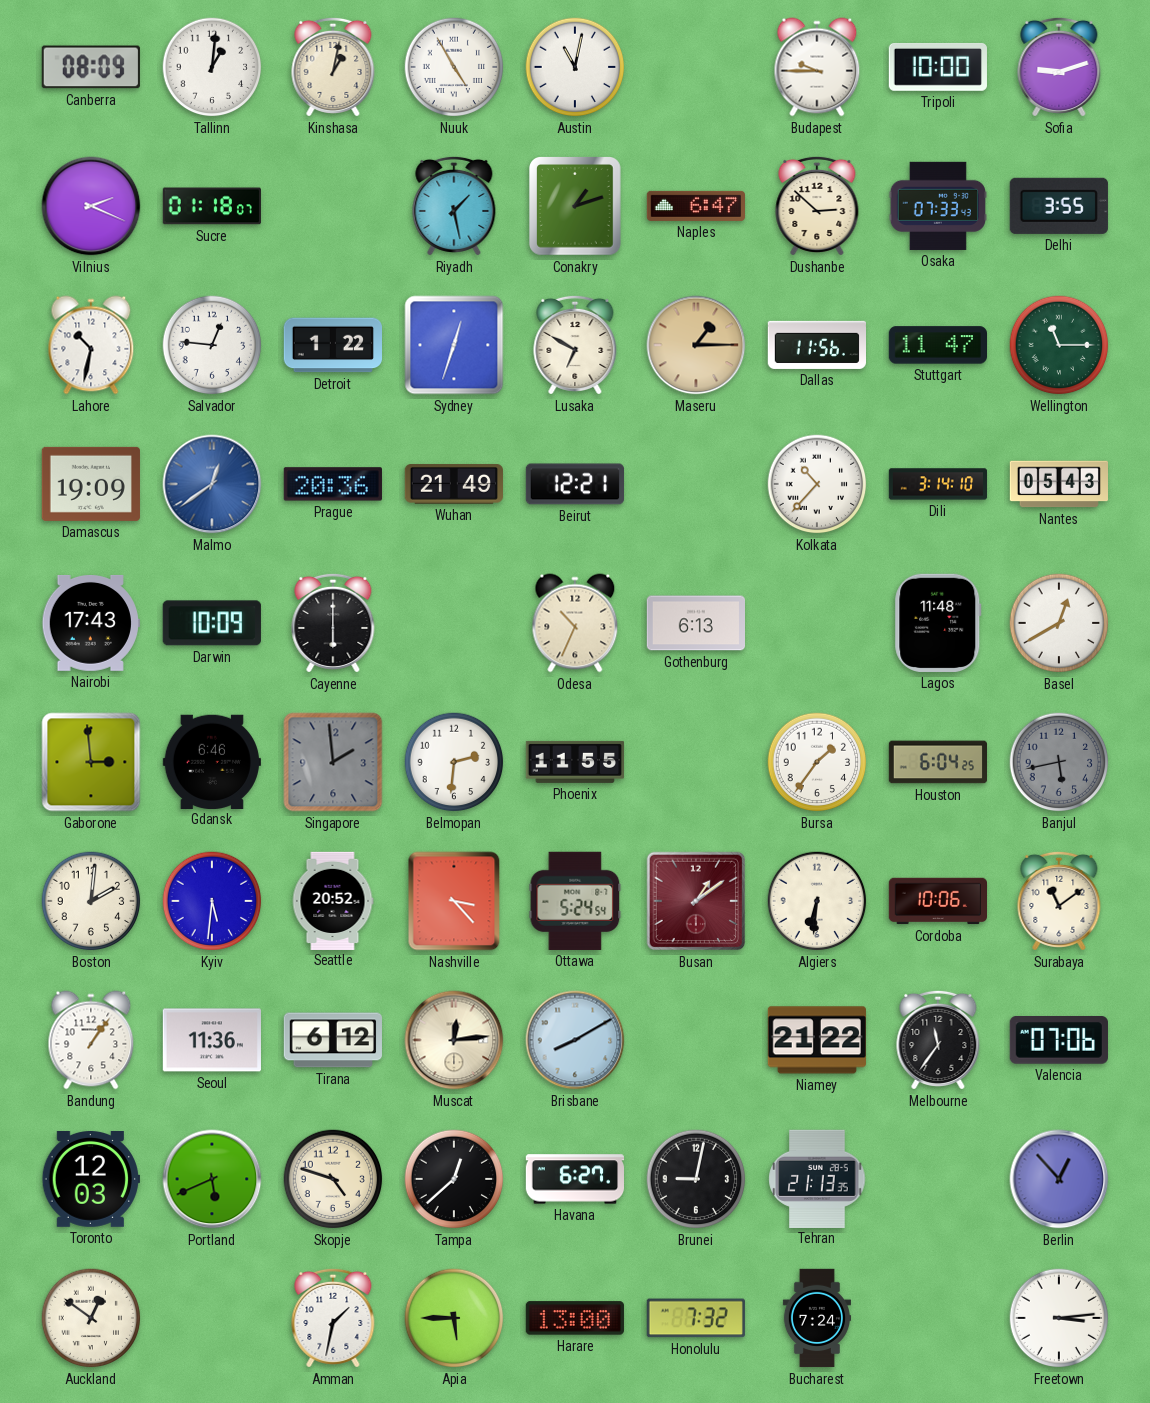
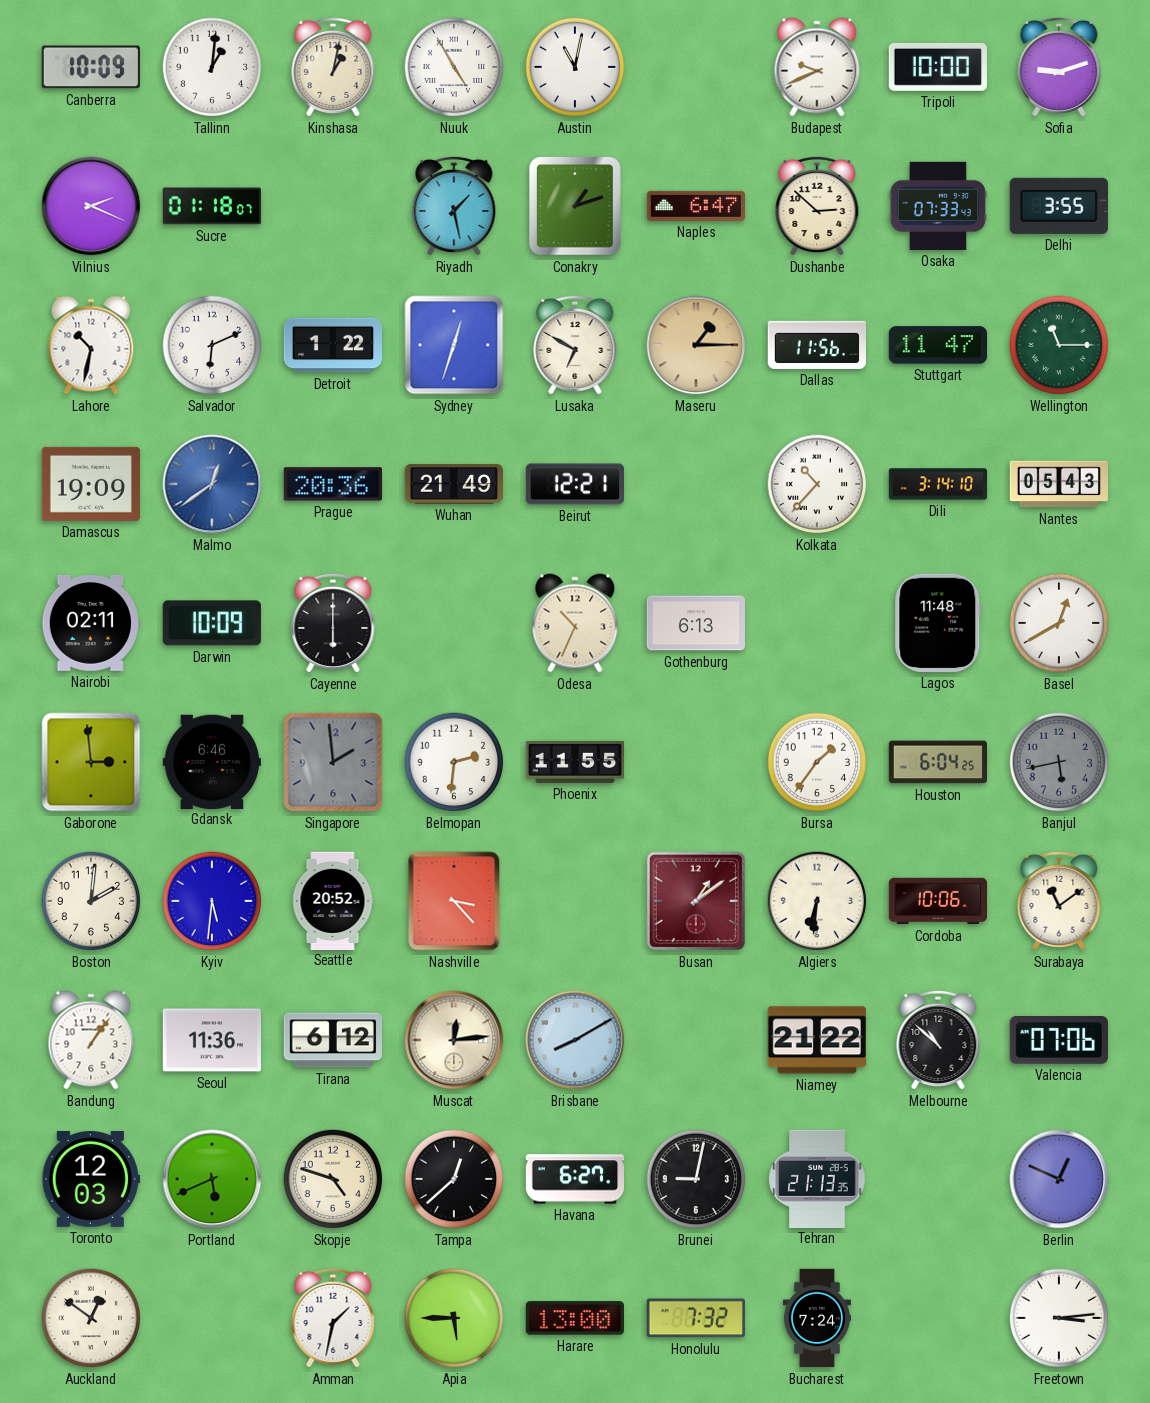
Canberra: 08:09 -> 10:09
Budapest: 9:45 -> 9:41
Salvador: 12:46 -> 6:11
Nairobi: 17:43 -> 02:11
Ottawa: 5:24 -> none
Melbourne: 11:36 -> 10:52
Berlin: 12:53 -> 12:49
